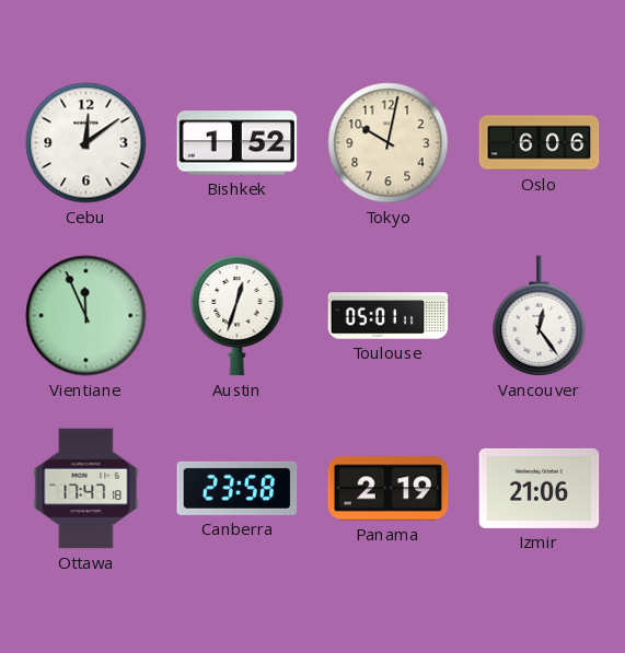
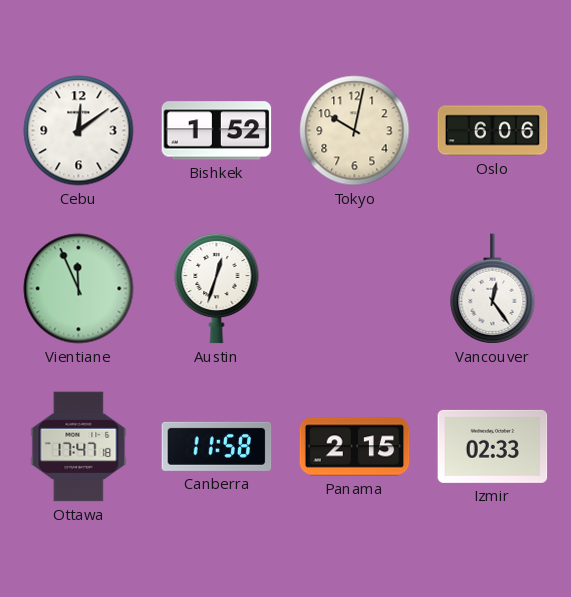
Toulouse: 05:01 -> none
Canberra: 23:58 -> 11:58
Panama: 2:19 -> 2:15
Izmir: 21:06 -> 02:33
